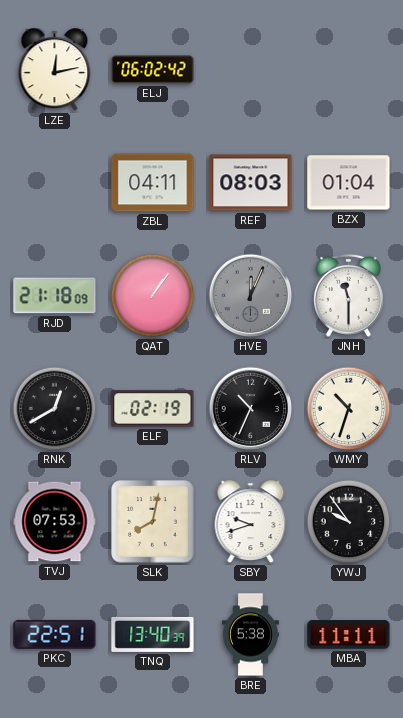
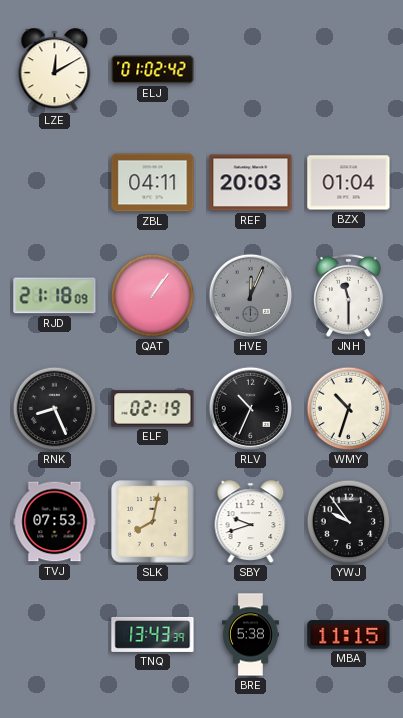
LZE: 12:13 -> 12:10
ELJ: 06:02 -> 01:02
REF: 08:03 -> 20:03
RNK: 12:40 -> 8:26
PKC: 22:51 -> none
TNQ: 13:40 -> 13:43
MBA: 11:11 -> 11:15
